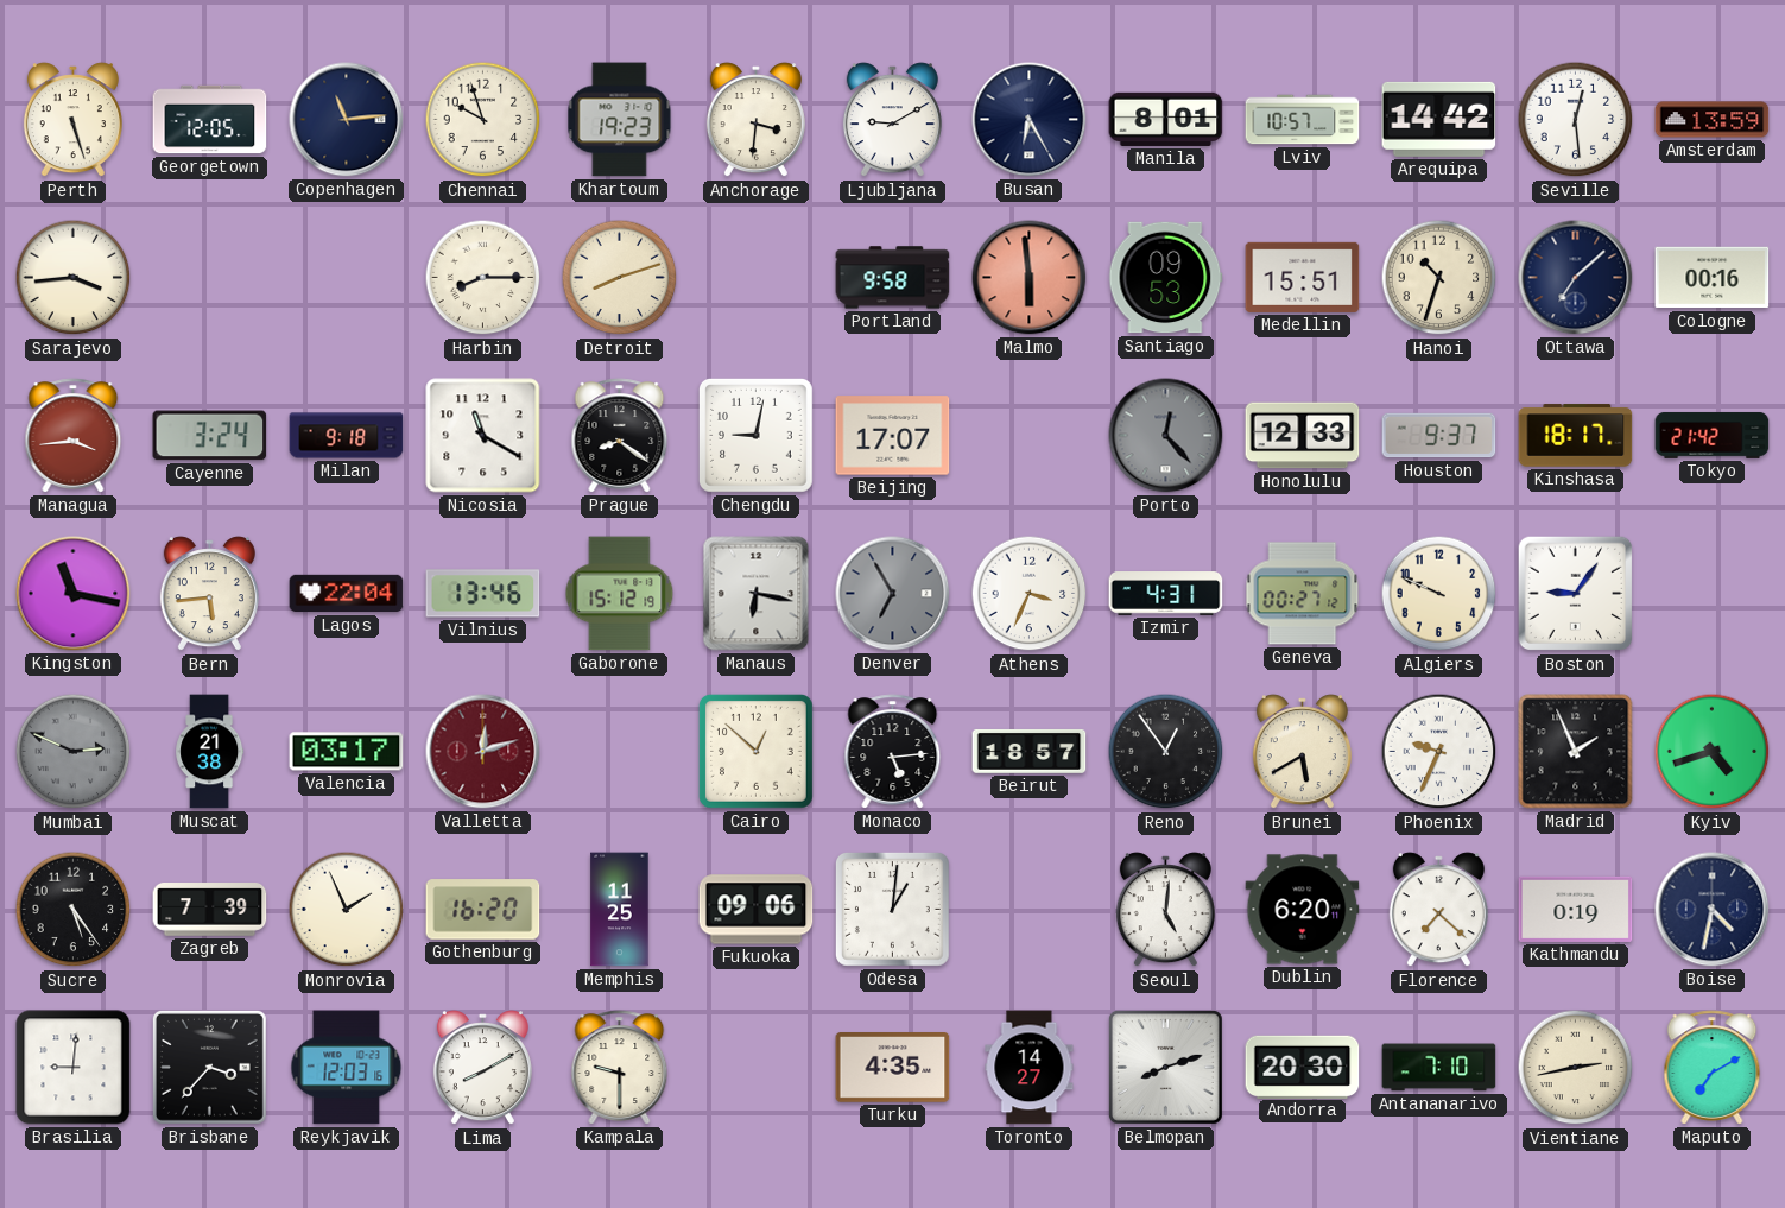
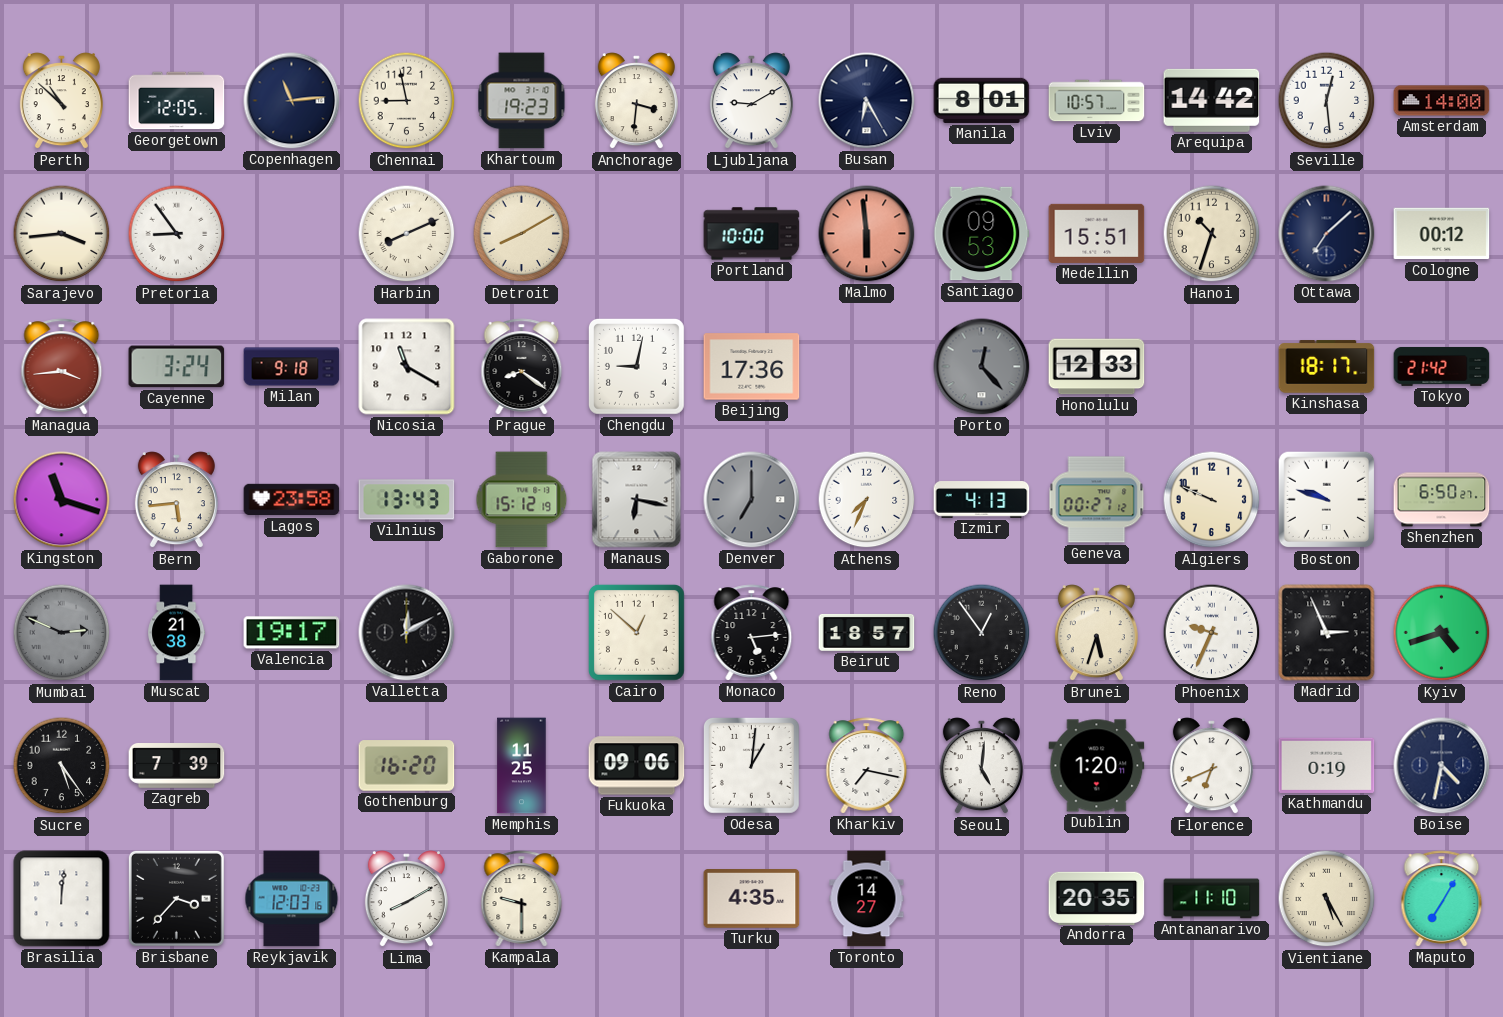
Perth: 5:27 -> 10:52
Chennai: 9:57 -> 8:58
Amsterdam: 13:59 -> 14:00
Pretoria: none -> 8:54
Harbin: 8:15 -> 8:11
Detroit: 8:12 -> 8:10
Portland: 9:58 -> 10:00
Cologne: 00:16 -> 00:12
Beijing: 17:07 -> 17:36
Houston: 9:37 -> none
Kingston: 11:17 -> 11:18
Lagos: 22:04 -> 23:58
Vilnius: 13:46 -> 13:43
Denver: 6:55 -> 7:00
Athens: 3:34 -> 7:34
Izmir: 4:31 -> 4:13
Boston: 9:06 -> 9:48
Shenzhen: none -> 6:50
Valencia: 03:17 -> 19:17
Valletta: 12:12 -> 12:10
Valletta dial: burgundy -> black
Brunei: 5:40 -> 5:33
Madrid: 1:56 -> 2:56
Monrovia: 1:56 -> none
Kharkiv: none -> 7:17
Dublin: 6:20 -> 1:20
Florence: 7:22 -> 6:41
Brasilia: 9:01 -> 12:01
Belmopan: 8:12 -> none
Andorra: 20:30 -> 20:35
Antananarivo: 7:10 -> 11:10
Vientiane: 2:43 -> 5:25
Maputo: 7:10 -> 7:05
